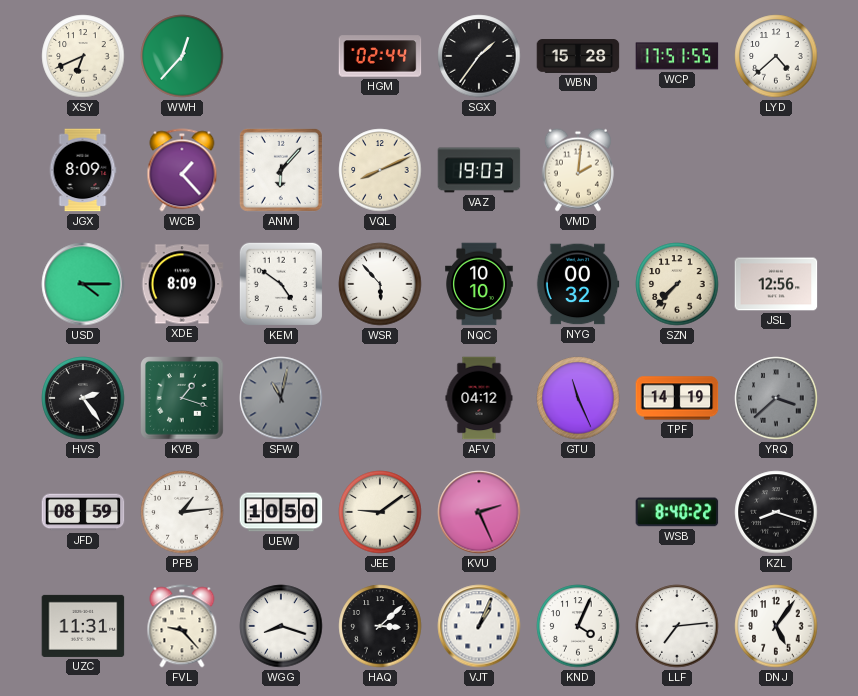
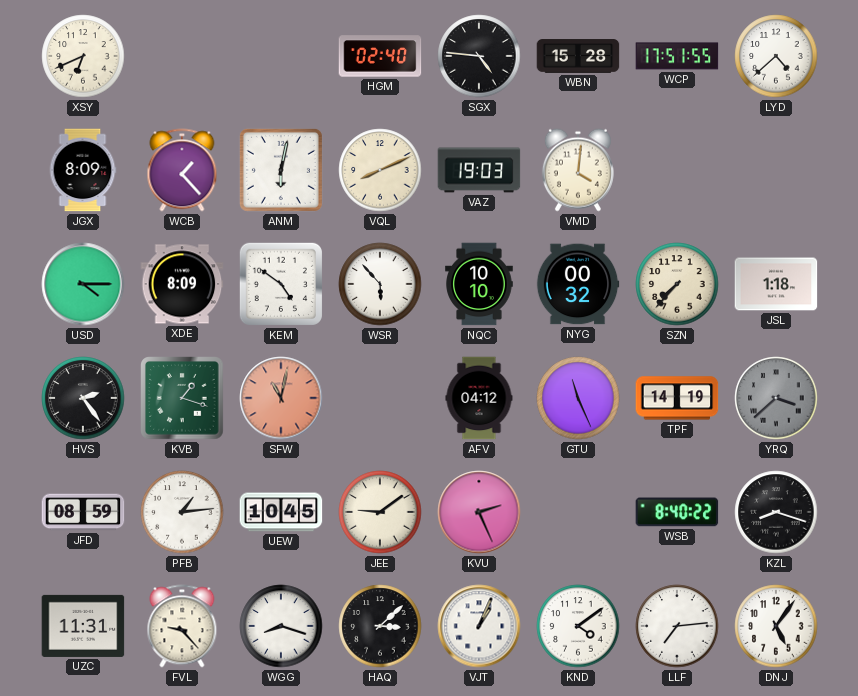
WWH: 12:37 -> none
HGM: 02:44 -> 02:40
SGX: 1:36 -> 4:46
ANM: 6:07 -> 6:02
VMD: 2:01 -> 4:01
JSL: 12:56 -> 1:18
SFW dial: grey -> salmon
UEW: 10:50 -> 10:45
KND: 4:04 -> 4:09
